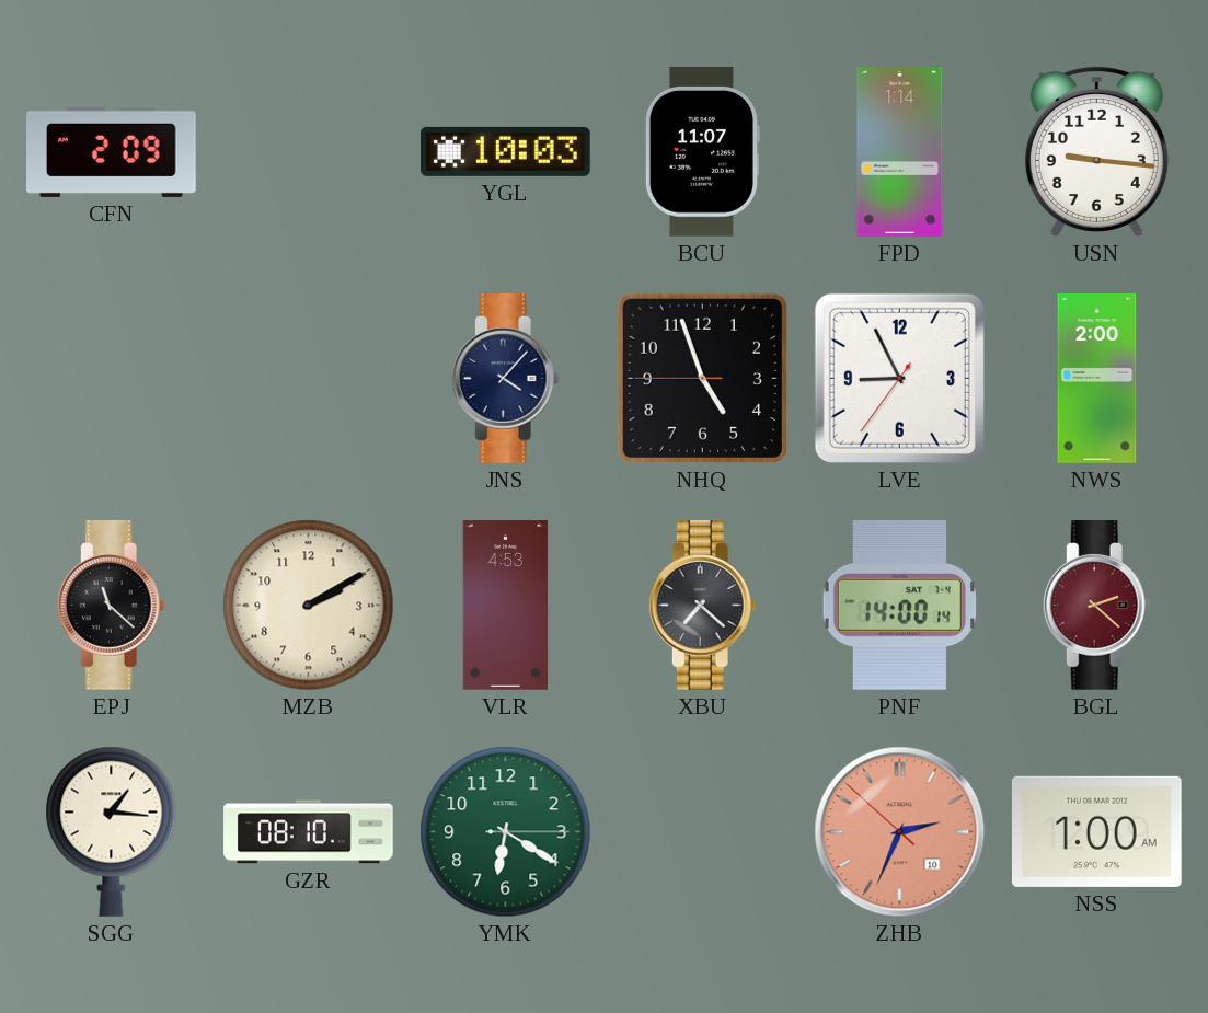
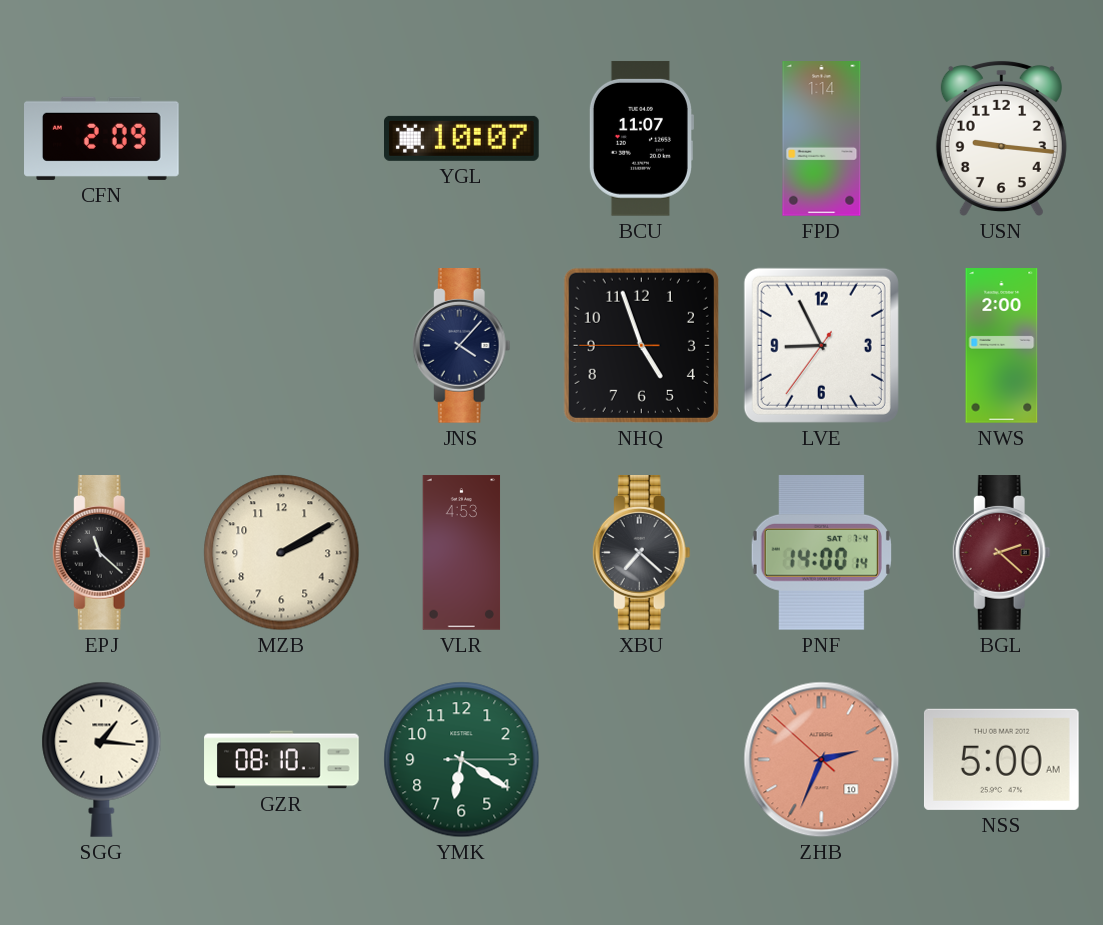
YGL: 10:03 -> 10:07
NSS: 1:00 -> 5:00
